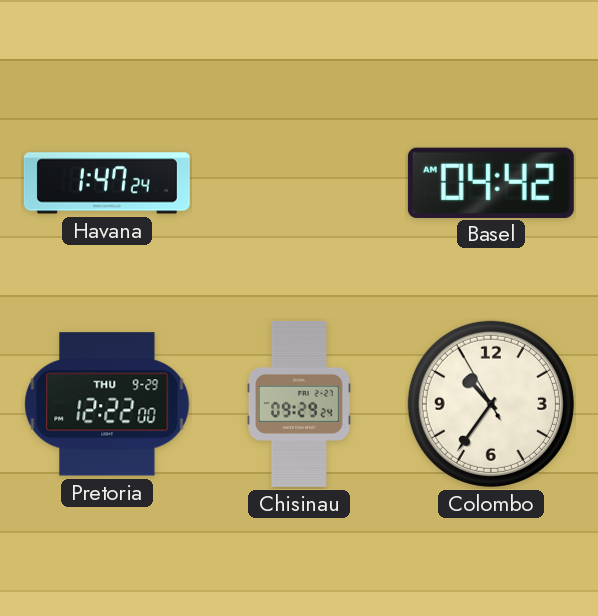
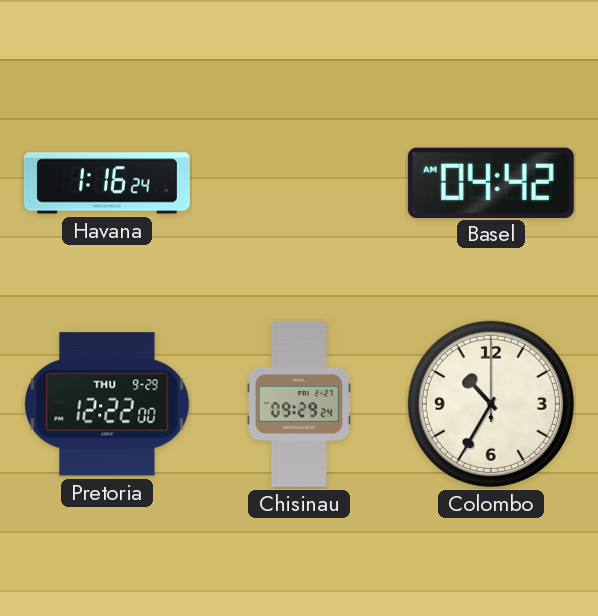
Havana: 1:47 -> 1:16
Colombo: 10:35:55 -> 10:35:00
